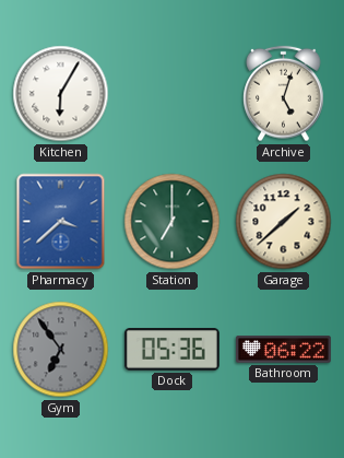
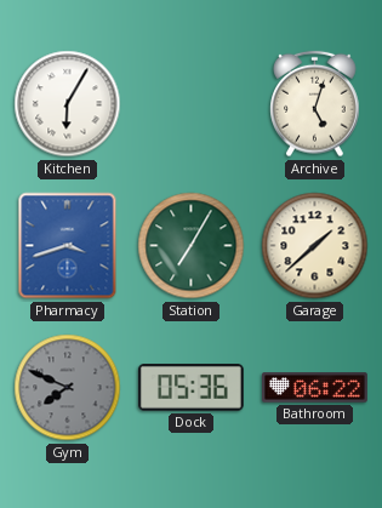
Pharmacy: 3:38 -> 3:42
Station: 7:00 -> 7:05
Gym: 6:54 -> 7:49
